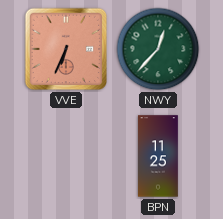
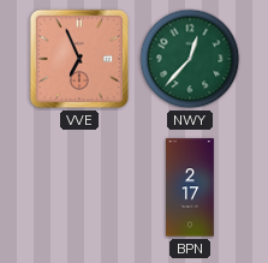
VVE: 6:34 -> 6:56
BPN: 11:25 -> 2:17
